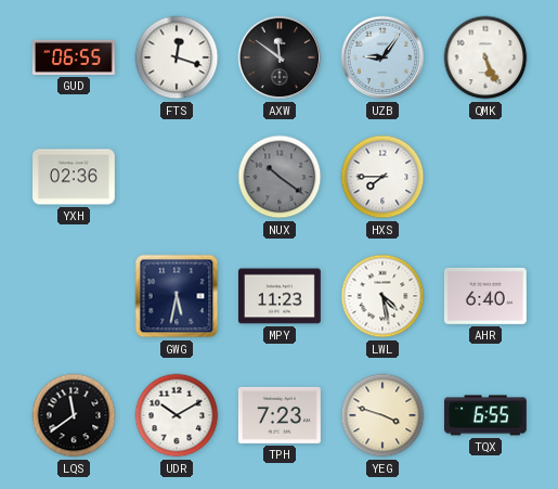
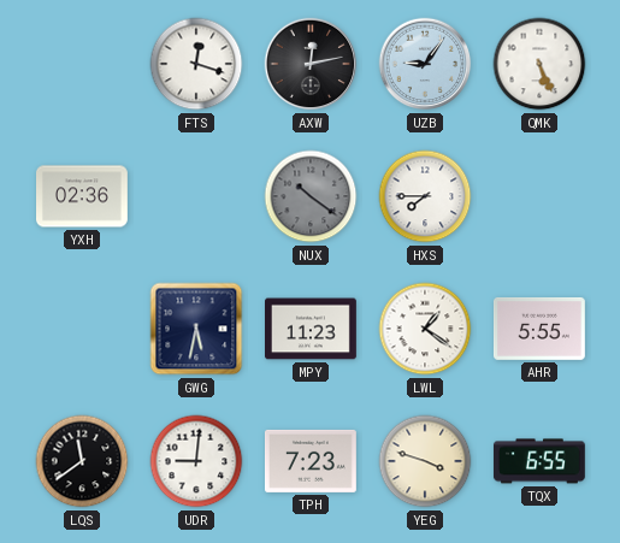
GUD: 06:55 -> none
AXW: 11:51 -> 12:13
LWL: 4:28 -> 1:21
AHR: 6:40 -> 5:55
UDR: 10:10 -> 9:01
